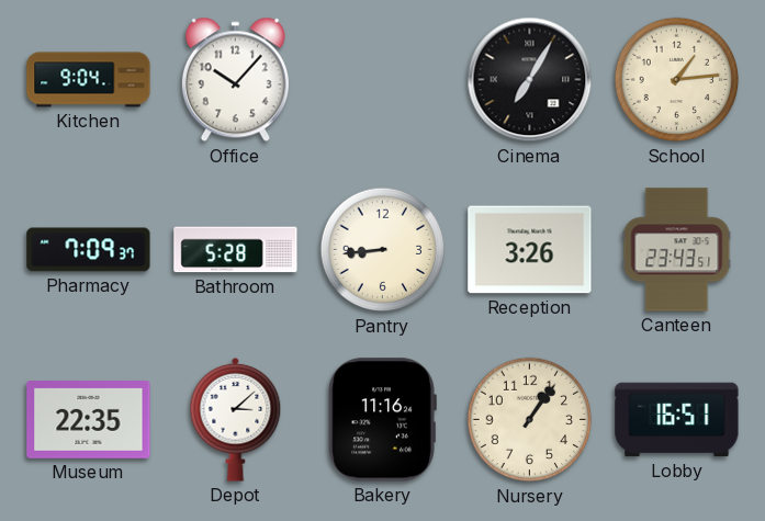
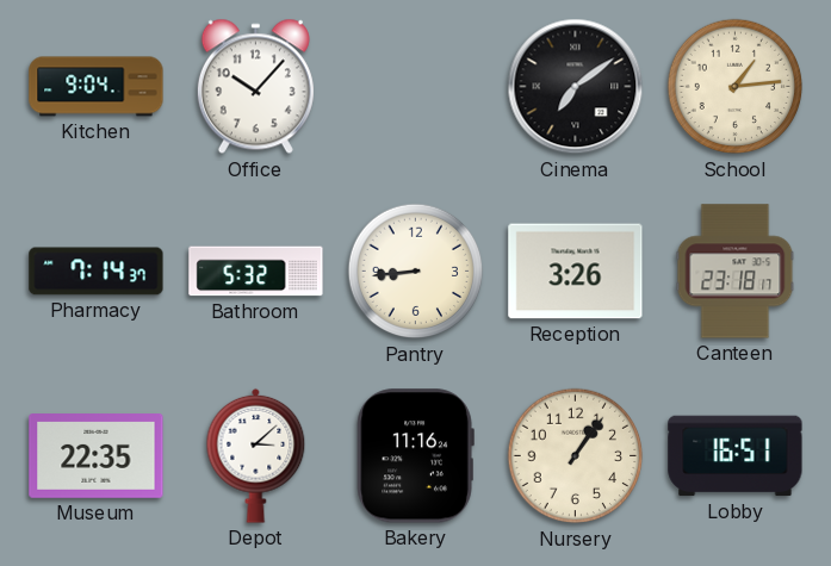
Cinema: 7:05 -> 7:09
Pharmacy: 7:09 -> 7:14
Bathroom: 5:28 -> 5:32
Canteen: 23:43 -> 23:18
